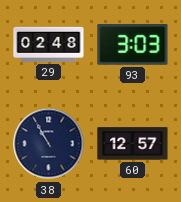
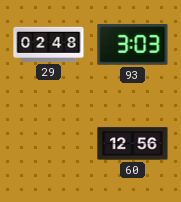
38: 10:55 -> none
60: 12:57 -> 12:56
